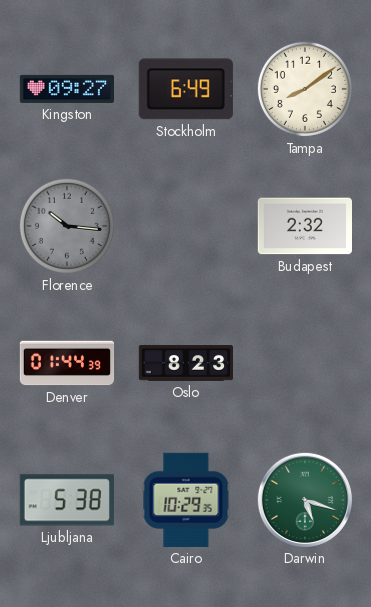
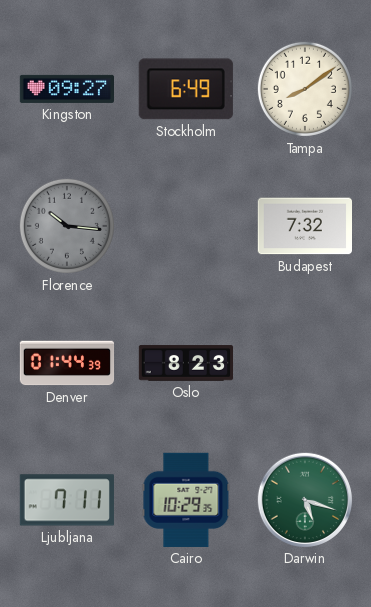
Budapest: 2:32 -> 7:32
Ljubljana: 5:38 -> 7:11
